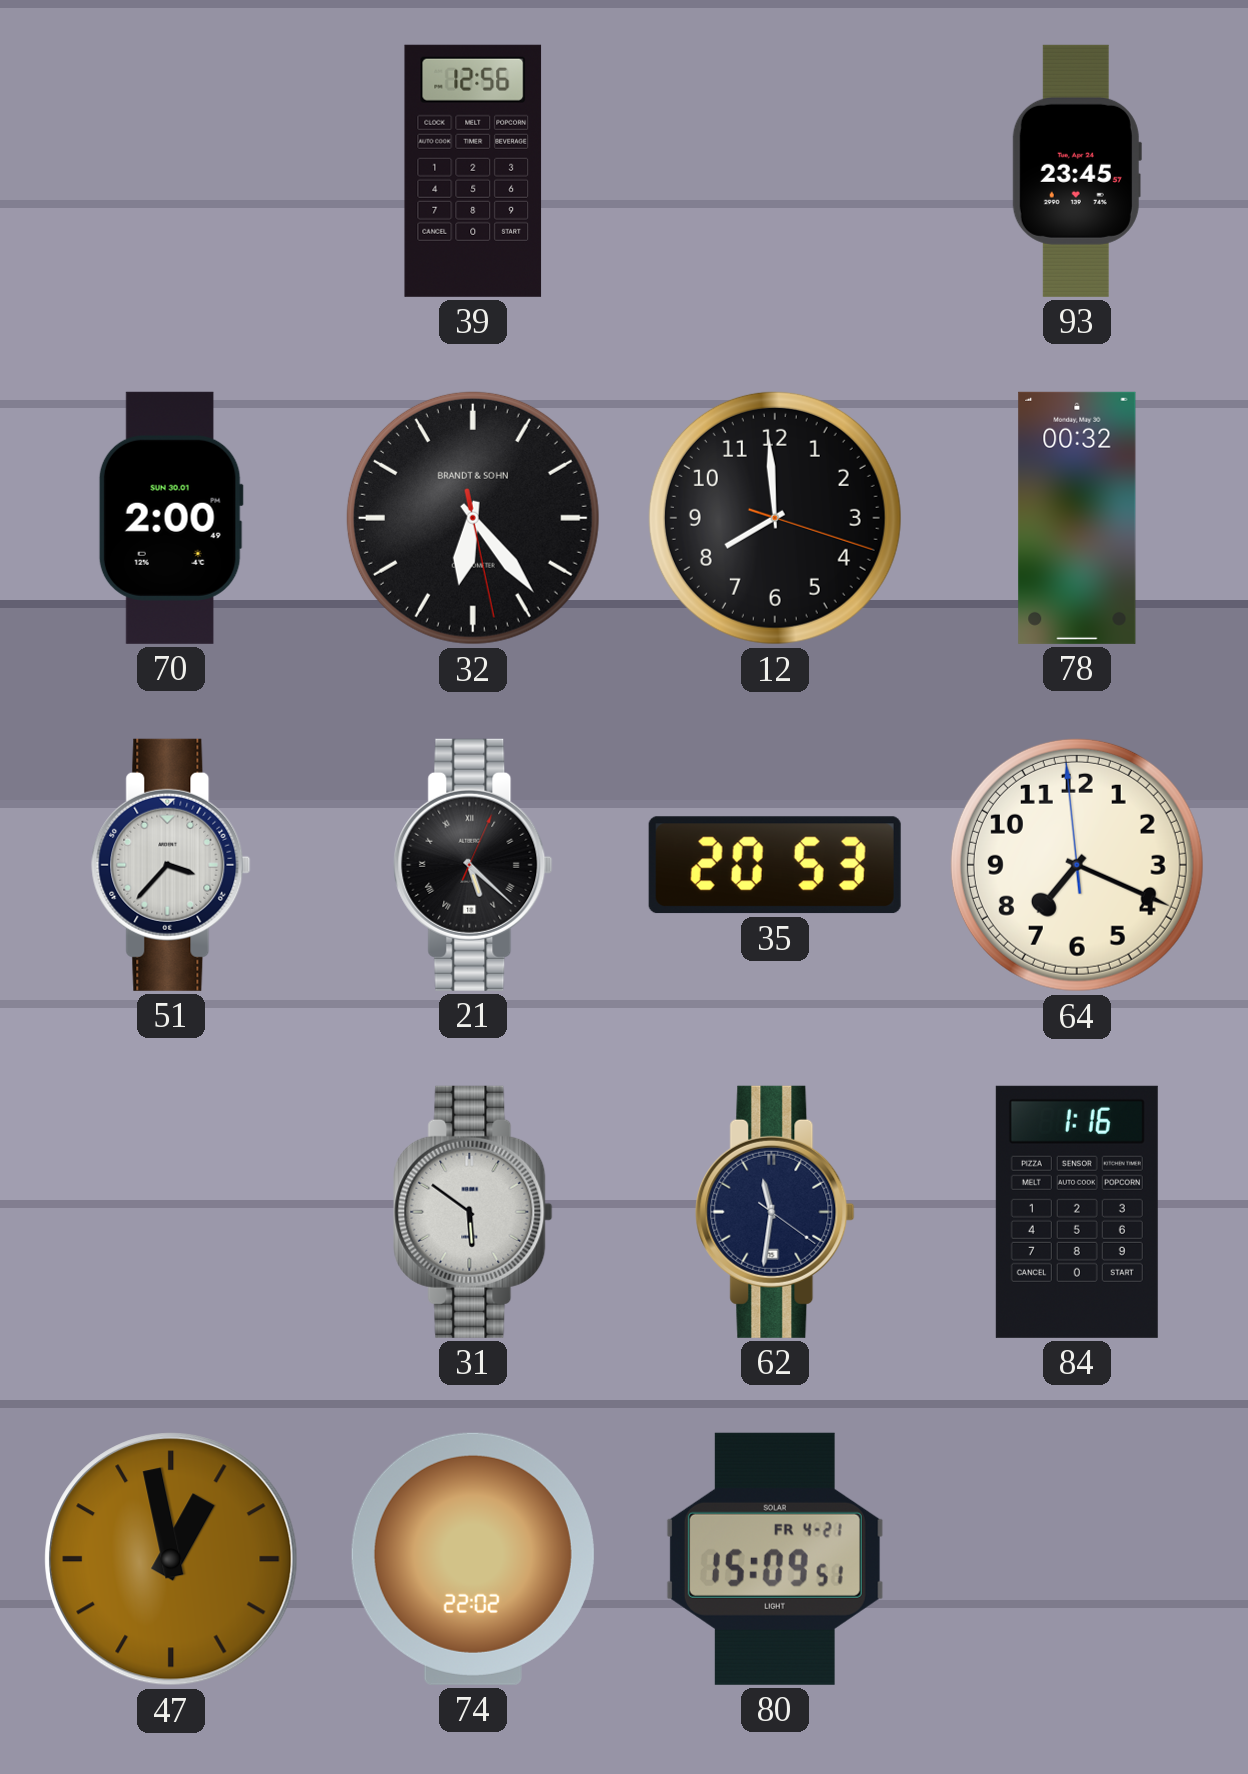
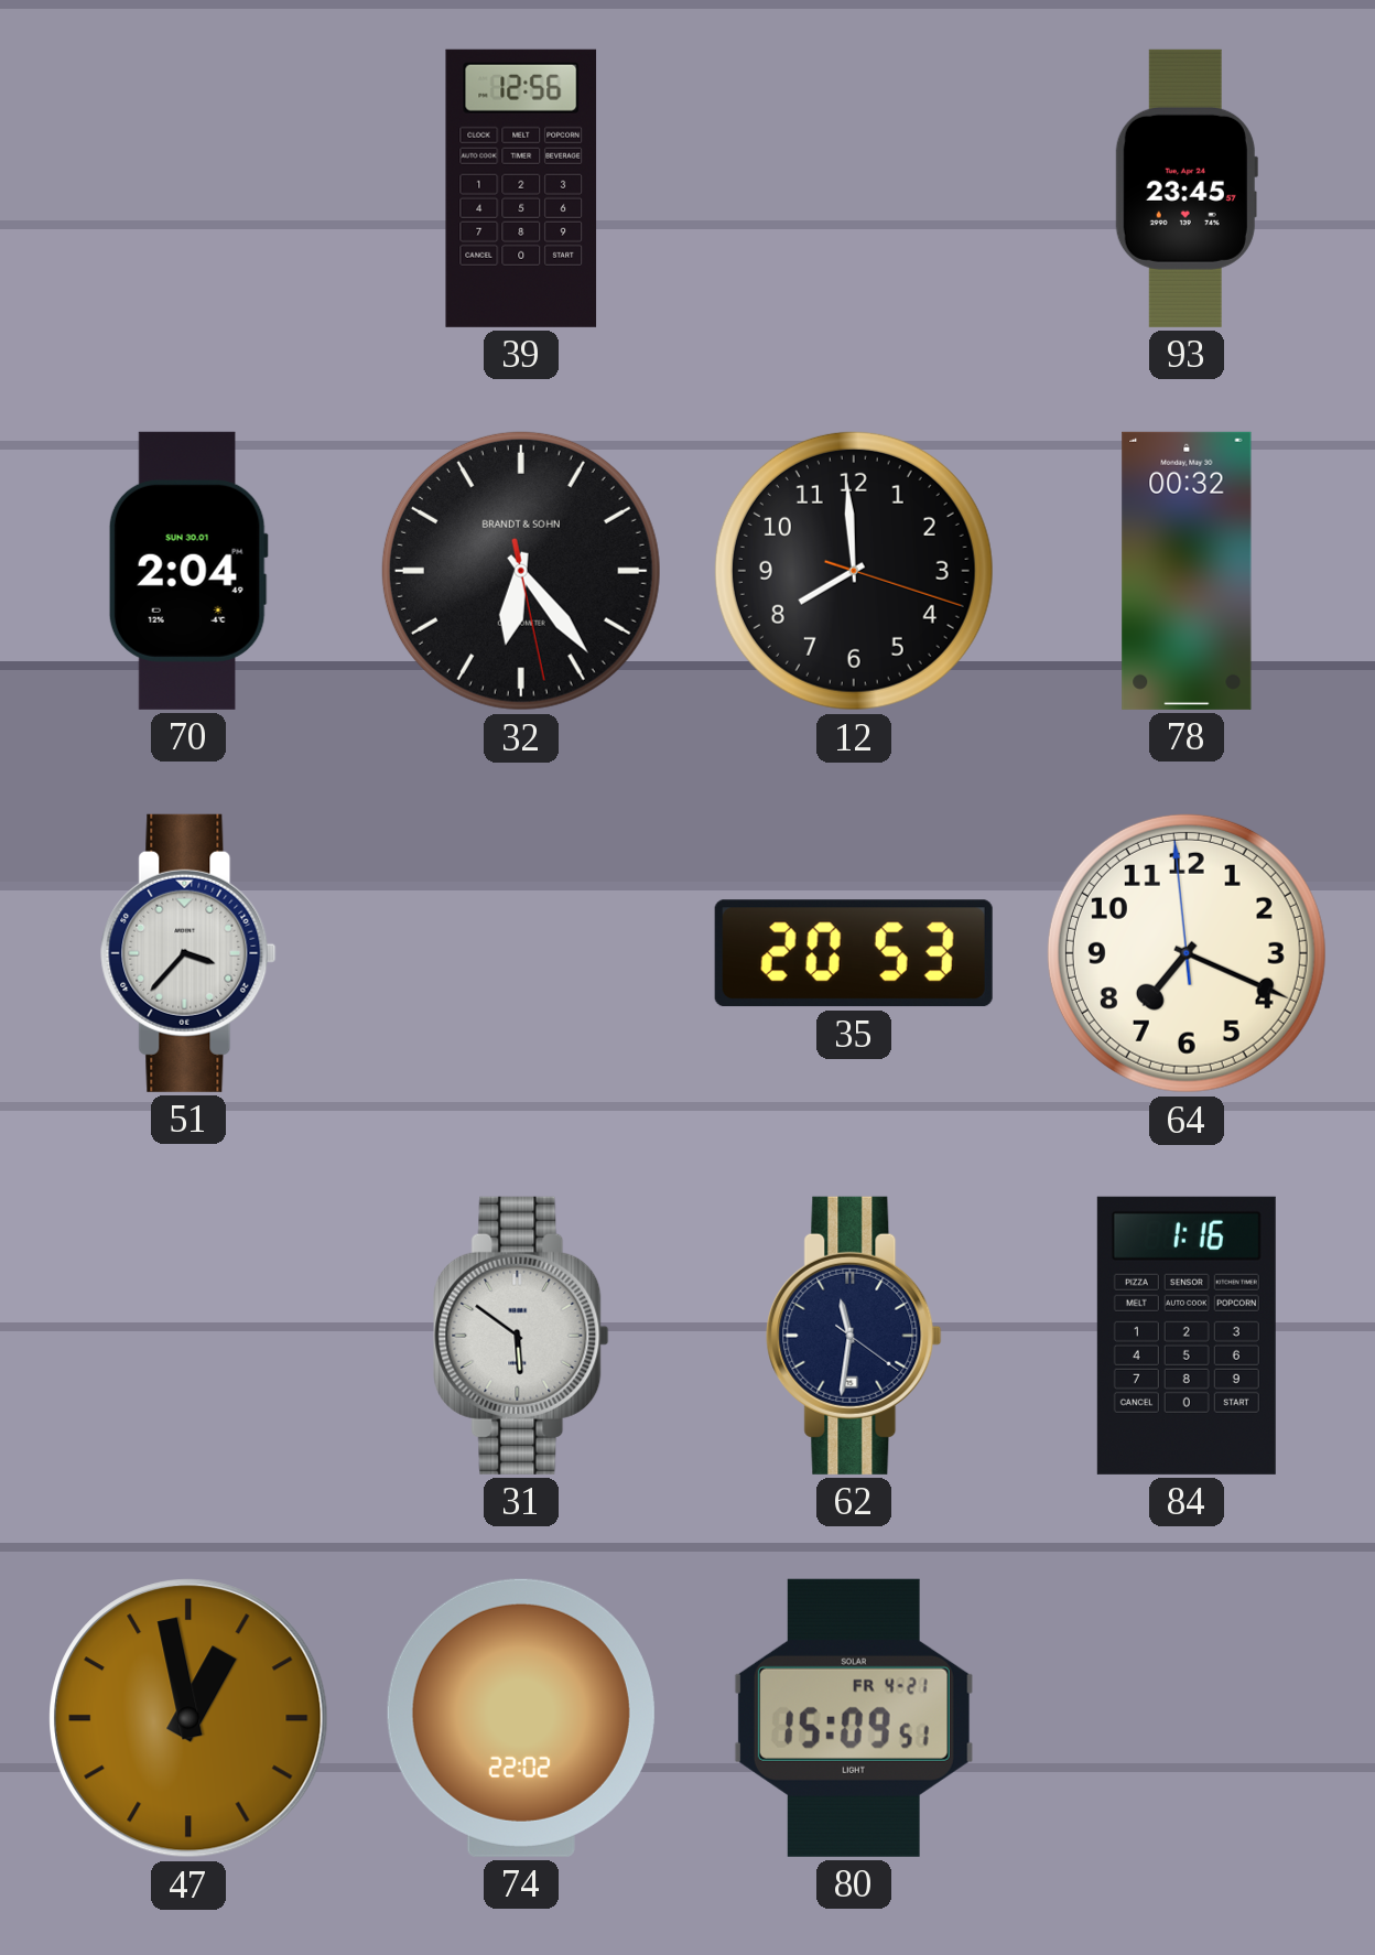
70: 2:00 -> 2:04
21: 5:22 -> none
